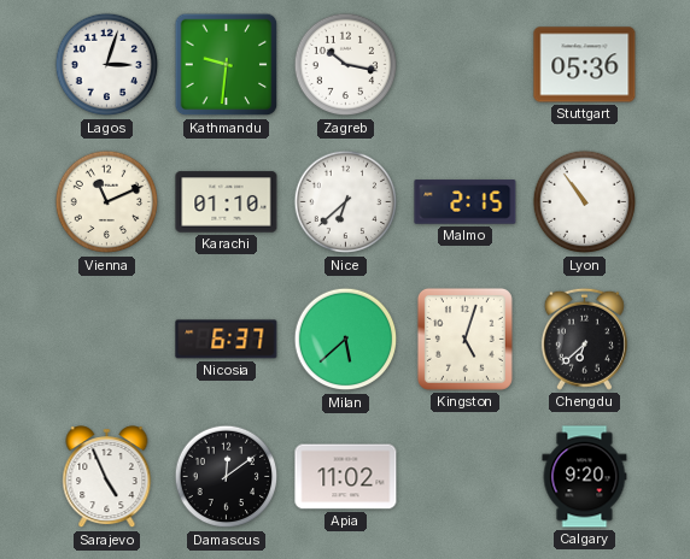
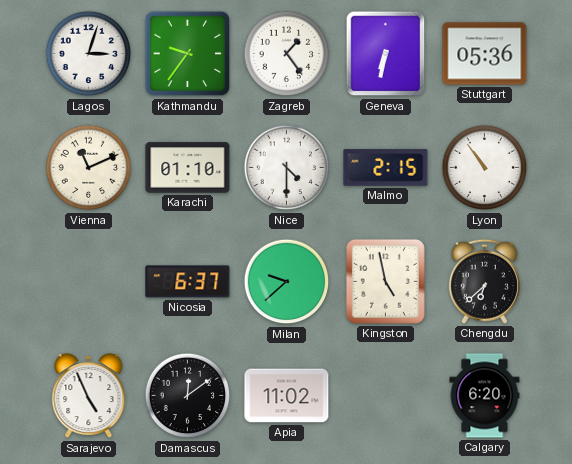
Kathmandu: 9:31 -> 9:36
Zagreb: 10:17 -> 1:24
Geneva: none -> 6:32
Nice: 6:38 -> 4:30
Milan: 5:38 -> 9:38
Kingston: 5:03 -> 4:58
Calgary: 9:20 -> 6:20
